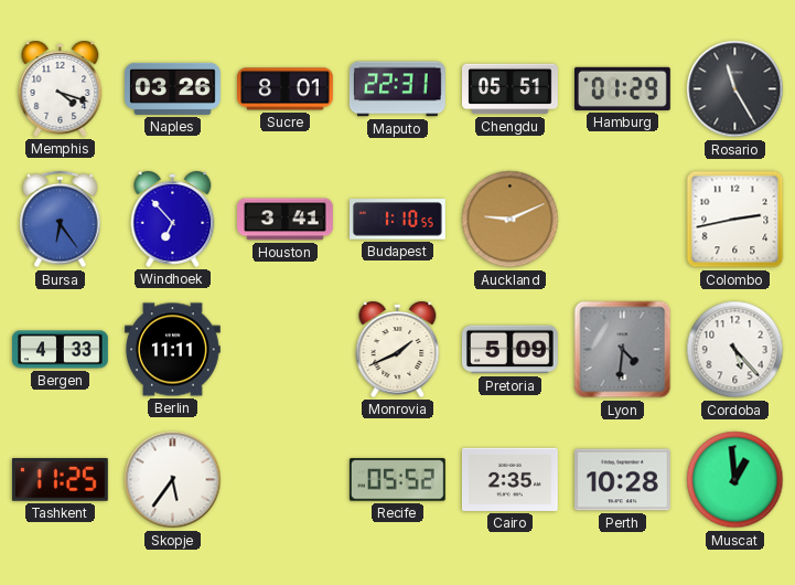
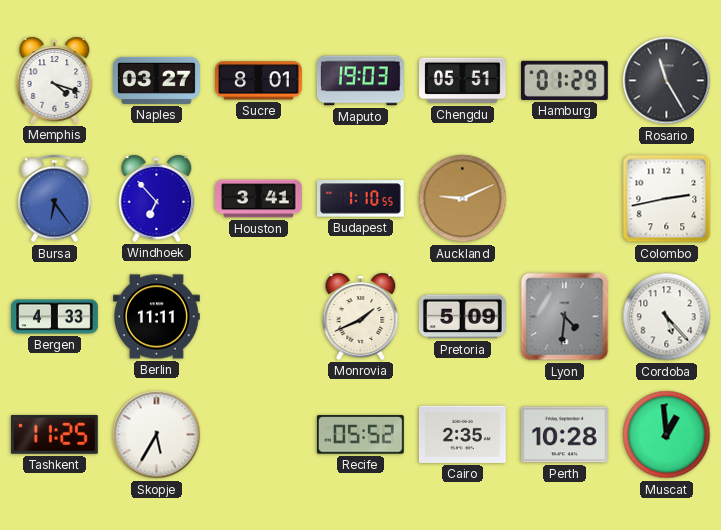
Naples: 03:26 -> 03:27
Maputo: 22:31 -> 19:03
Skopje: 5:36 -> 5:35
